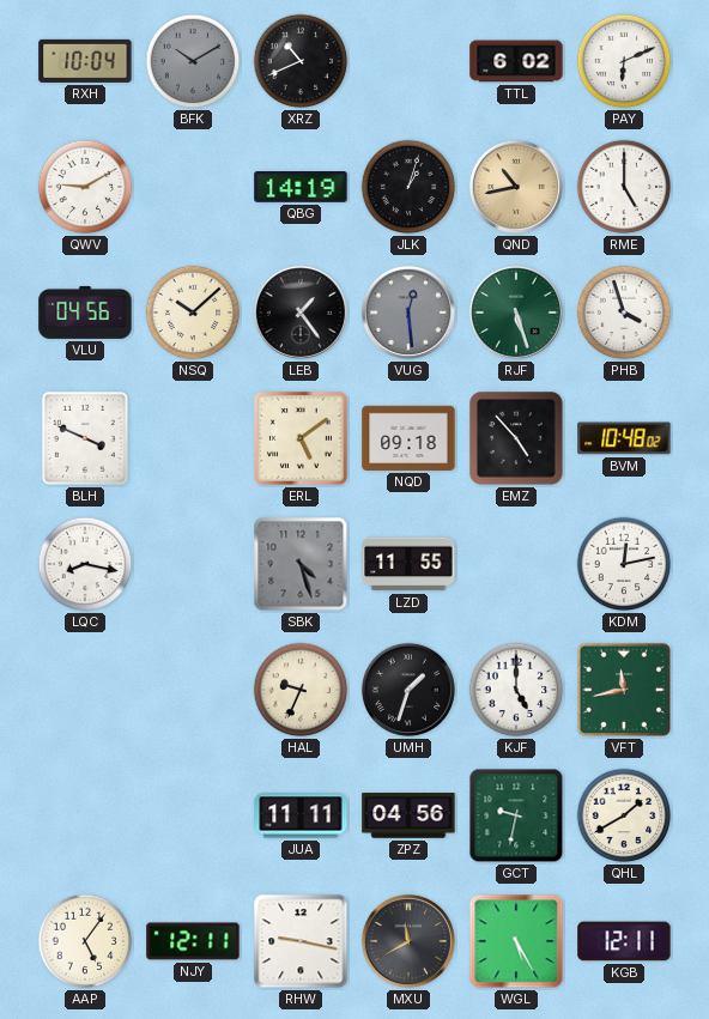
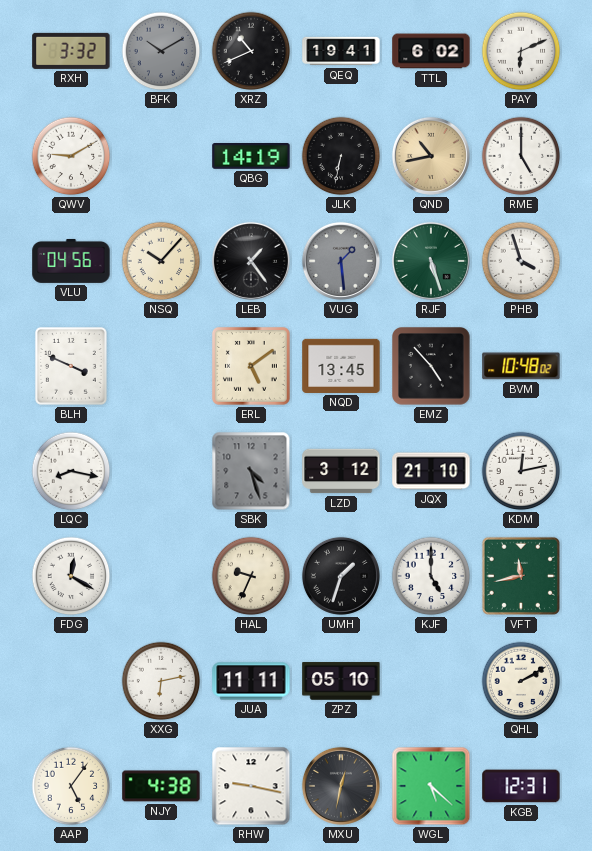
RXH: 10:04 -> 3:32
QEQ: none -> 19:41
JLK: 1:03 -> 6:32
NSQ: 10:08 -> 10:07
VUG: 12:29 -> 1:29
NQD: 09:18 -> 13:45
LZD: 11:55 -> 3:12
JQX: none -> 21:10
FDG: none -> 12:20
XXG: none -> 6:13
ZPZ: 04:56 -> 05:10
GCT: 9:32 -> none
QHL: 1:40 -> 2:10
NJY: 12:11 -> 4:38
MXU: 11:40 -> 12:32
WGL: 5:25 -> 5:22
KGB: 12:11 -> 12:31
